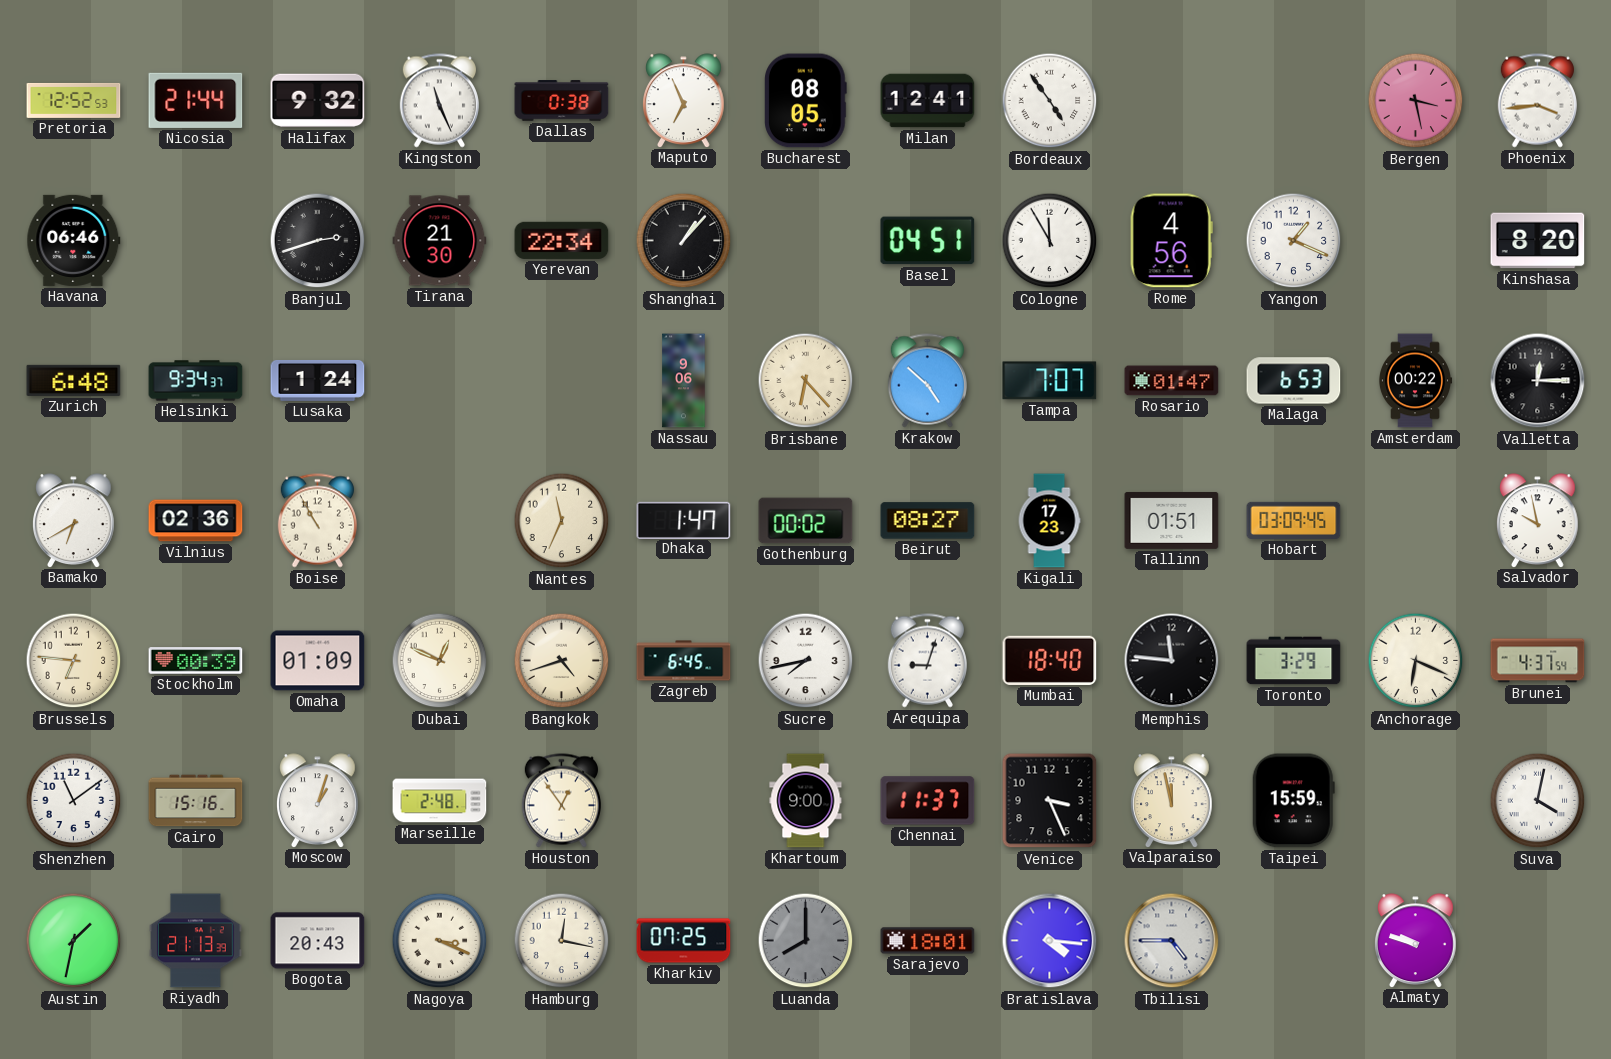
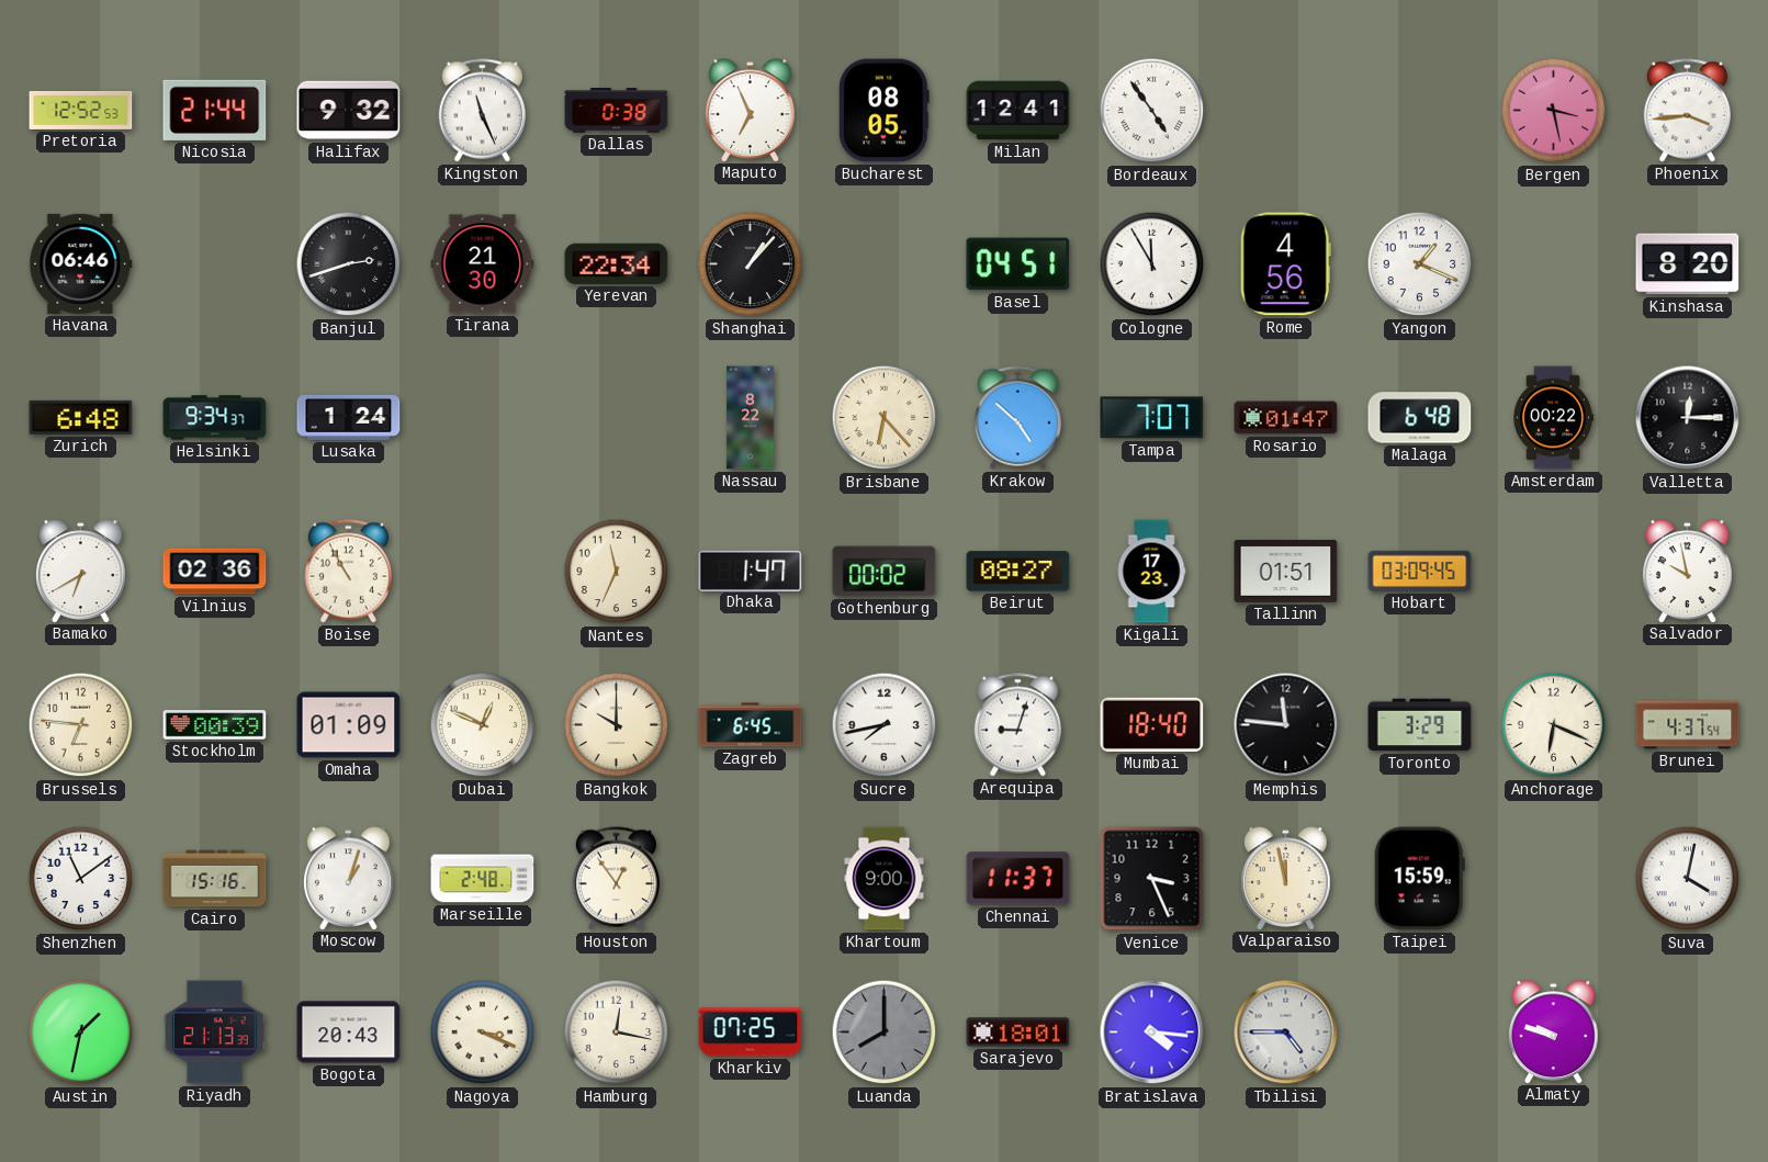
Nassau: 9:06 -> 8:22
Malaga: 6:53 -> 6:48
Bangkok: 4:42 -> 10:00
